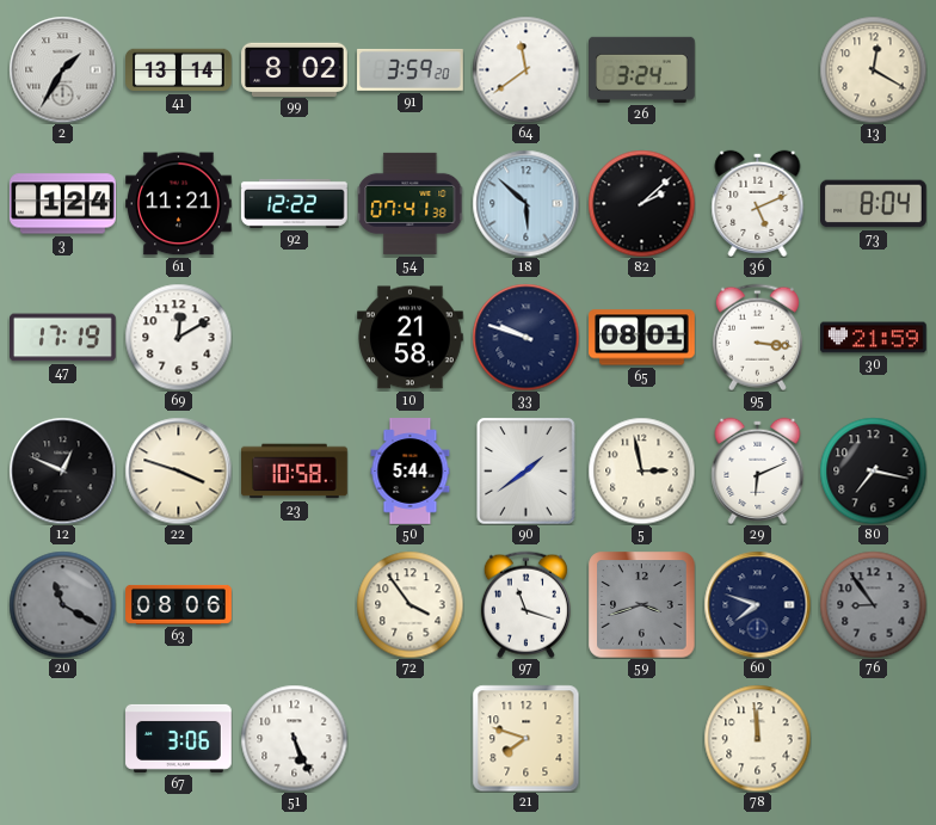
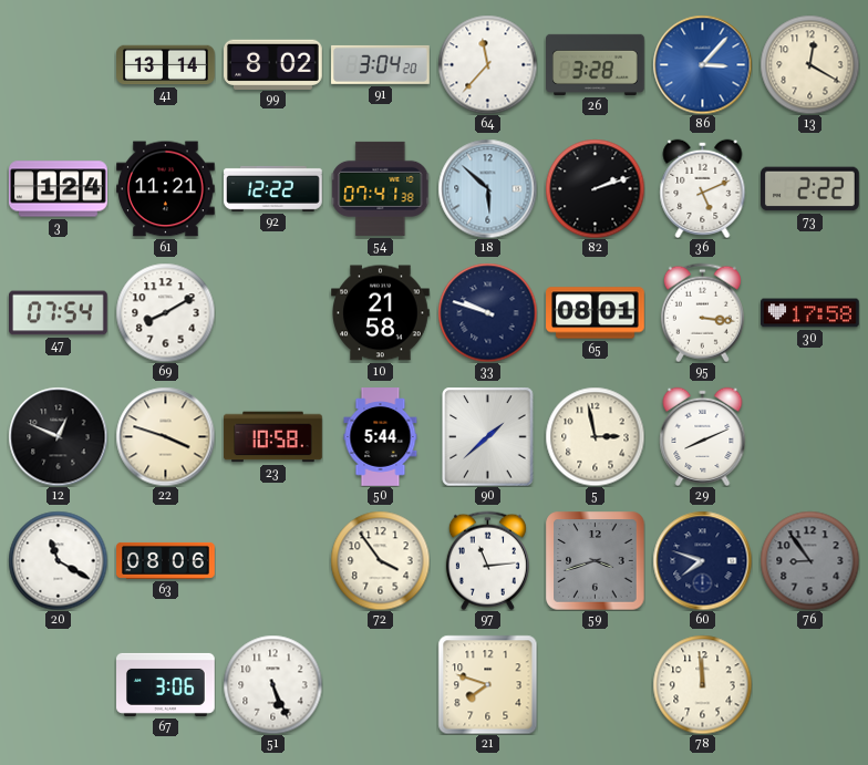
2: 1:35 -> none
91: 3:59 -> 3:04
64: 11:39 -> 11:37
26: 3:24 -> 3:28
86: none -> 3:07
82: 2:08 -> 2:12
73: 8:04 -> 2:22
47: 17:19 -> 07:54
69: 12:10 -> 8:10
30: 21:59 -> 17:58
90: 1:39 -> 1:38
29: 6:11 -> 8:11
80: 7:17 -> none
20 dial: grey -> white
97: 11:18 -> 11:14
